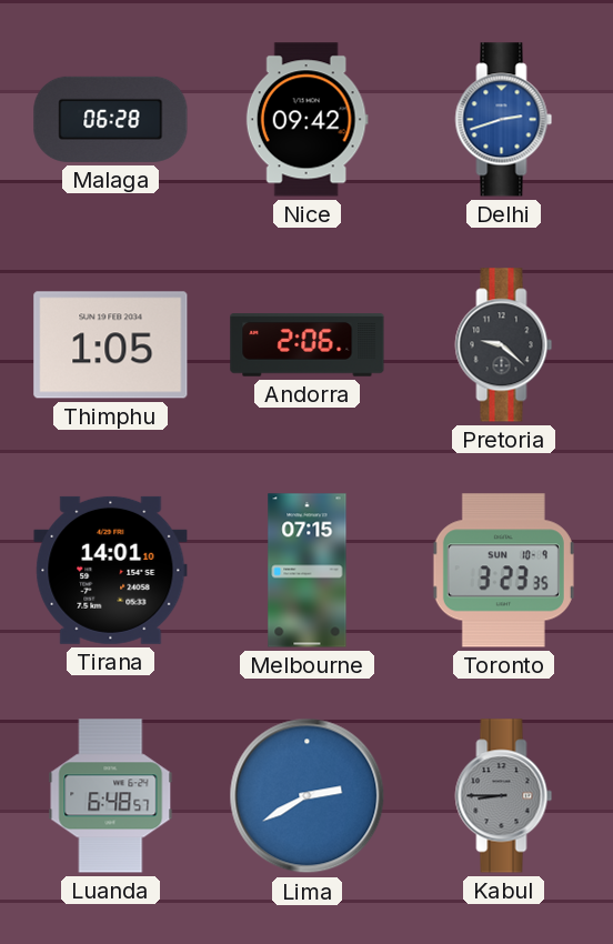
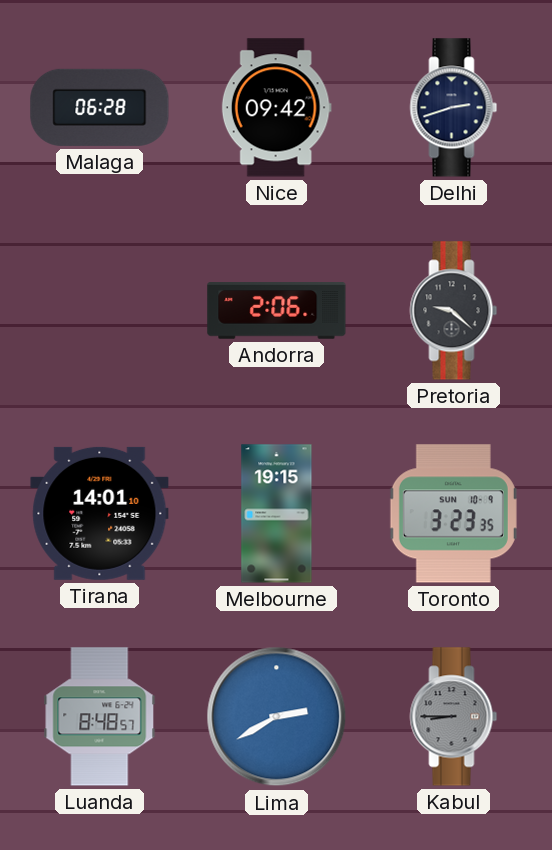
Delhi dial: blue -> navy
Thimphu: 1:05 -> none
Melbourne: 07:15 -> 19:15
Luanda: 6:48 -> 8:48
